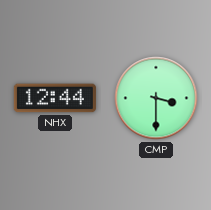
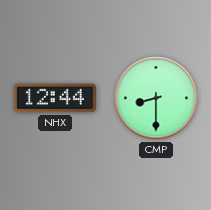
CMP: 3:30 -> 8:30
